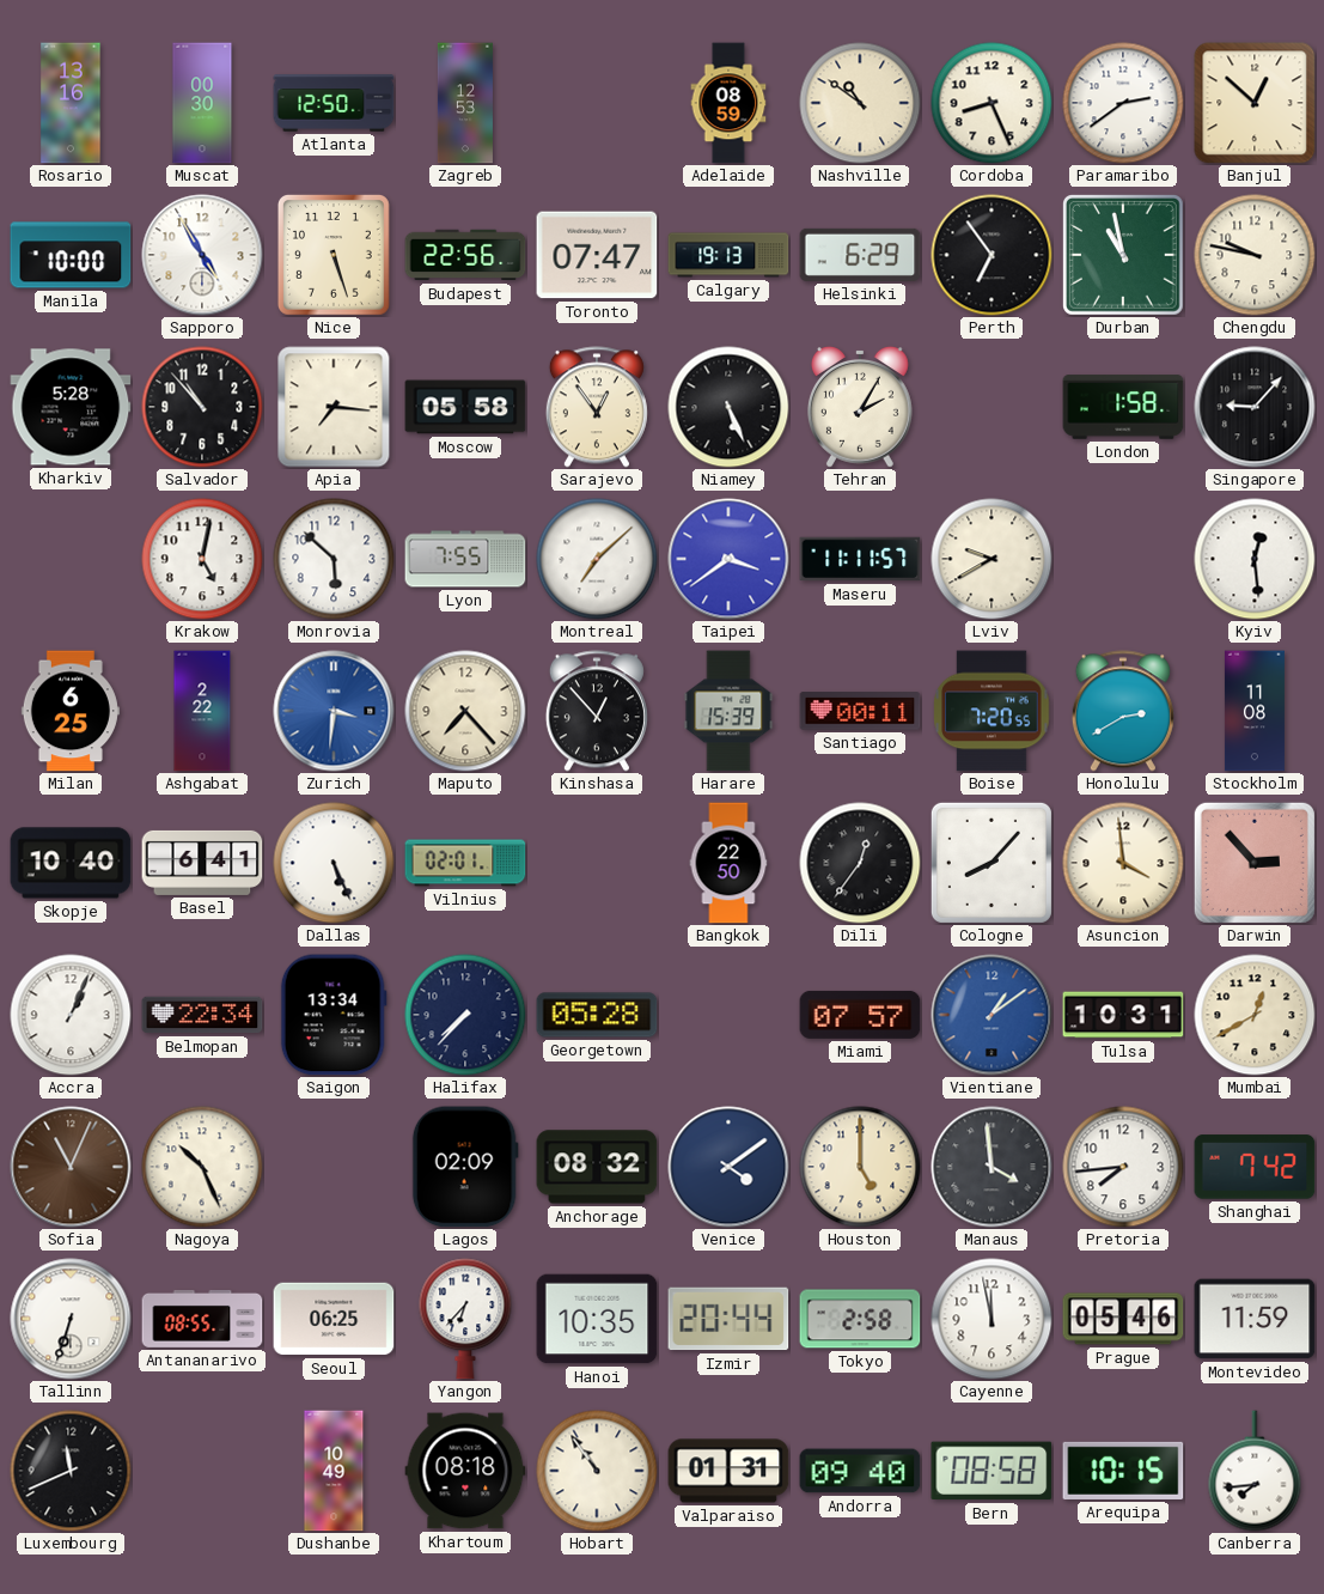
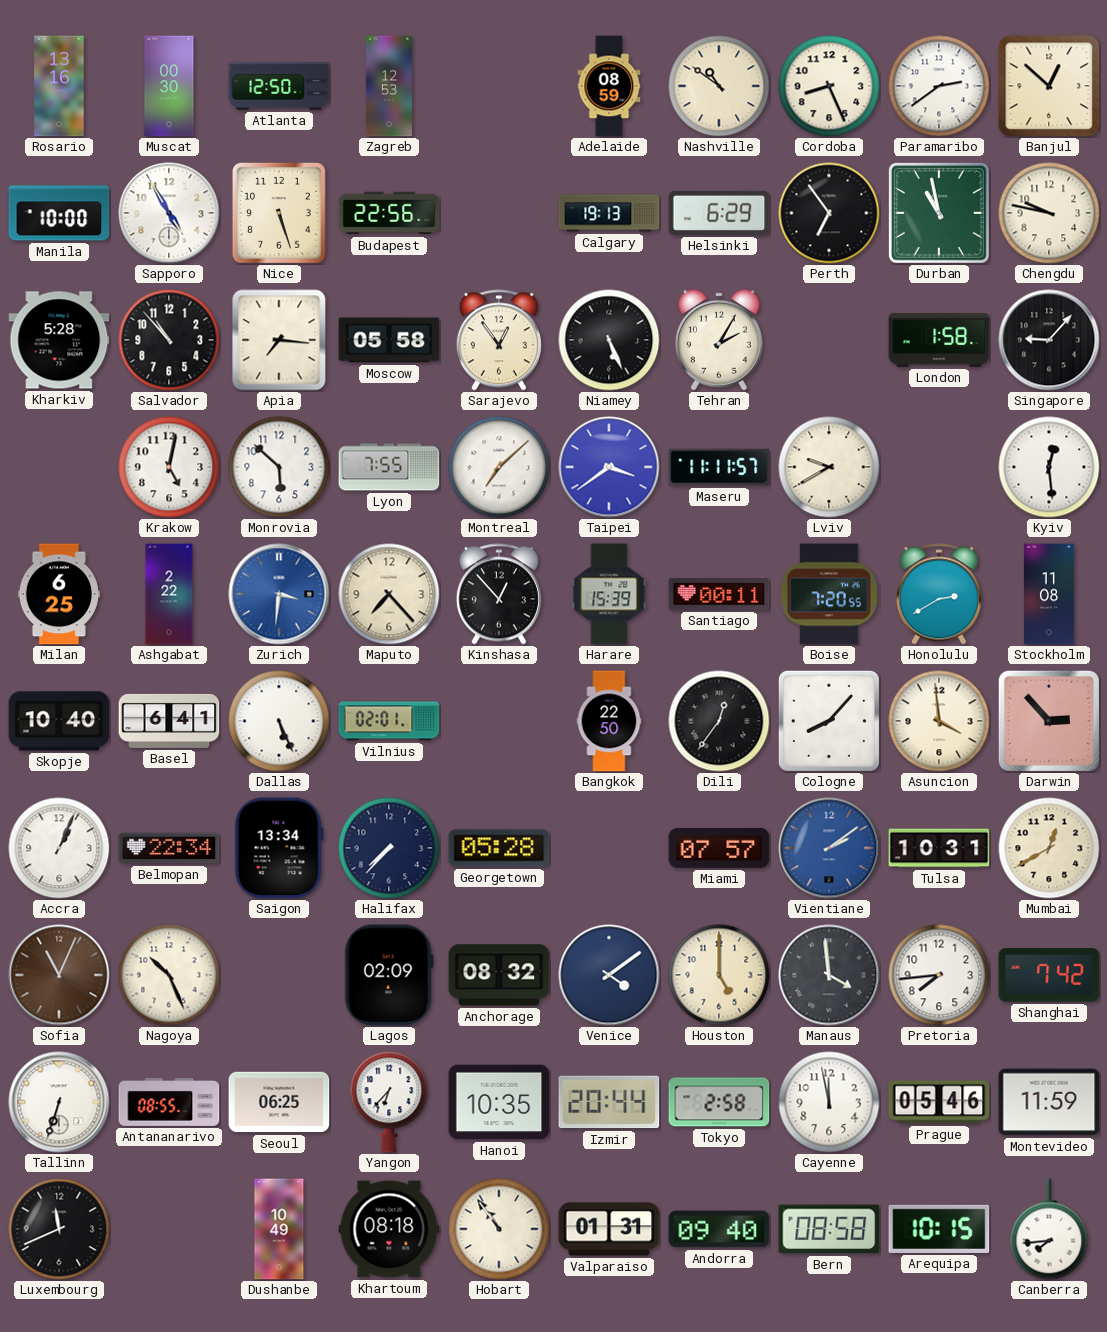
Toronto: 07:47 -> none
Vientiane: 1:09 -> 2:09
